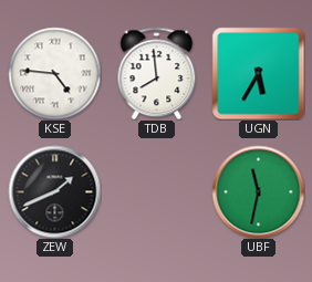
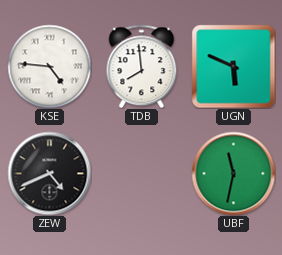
UGN: 5:35 -> 5:49
ZEW: 1:41 -> 4:41
